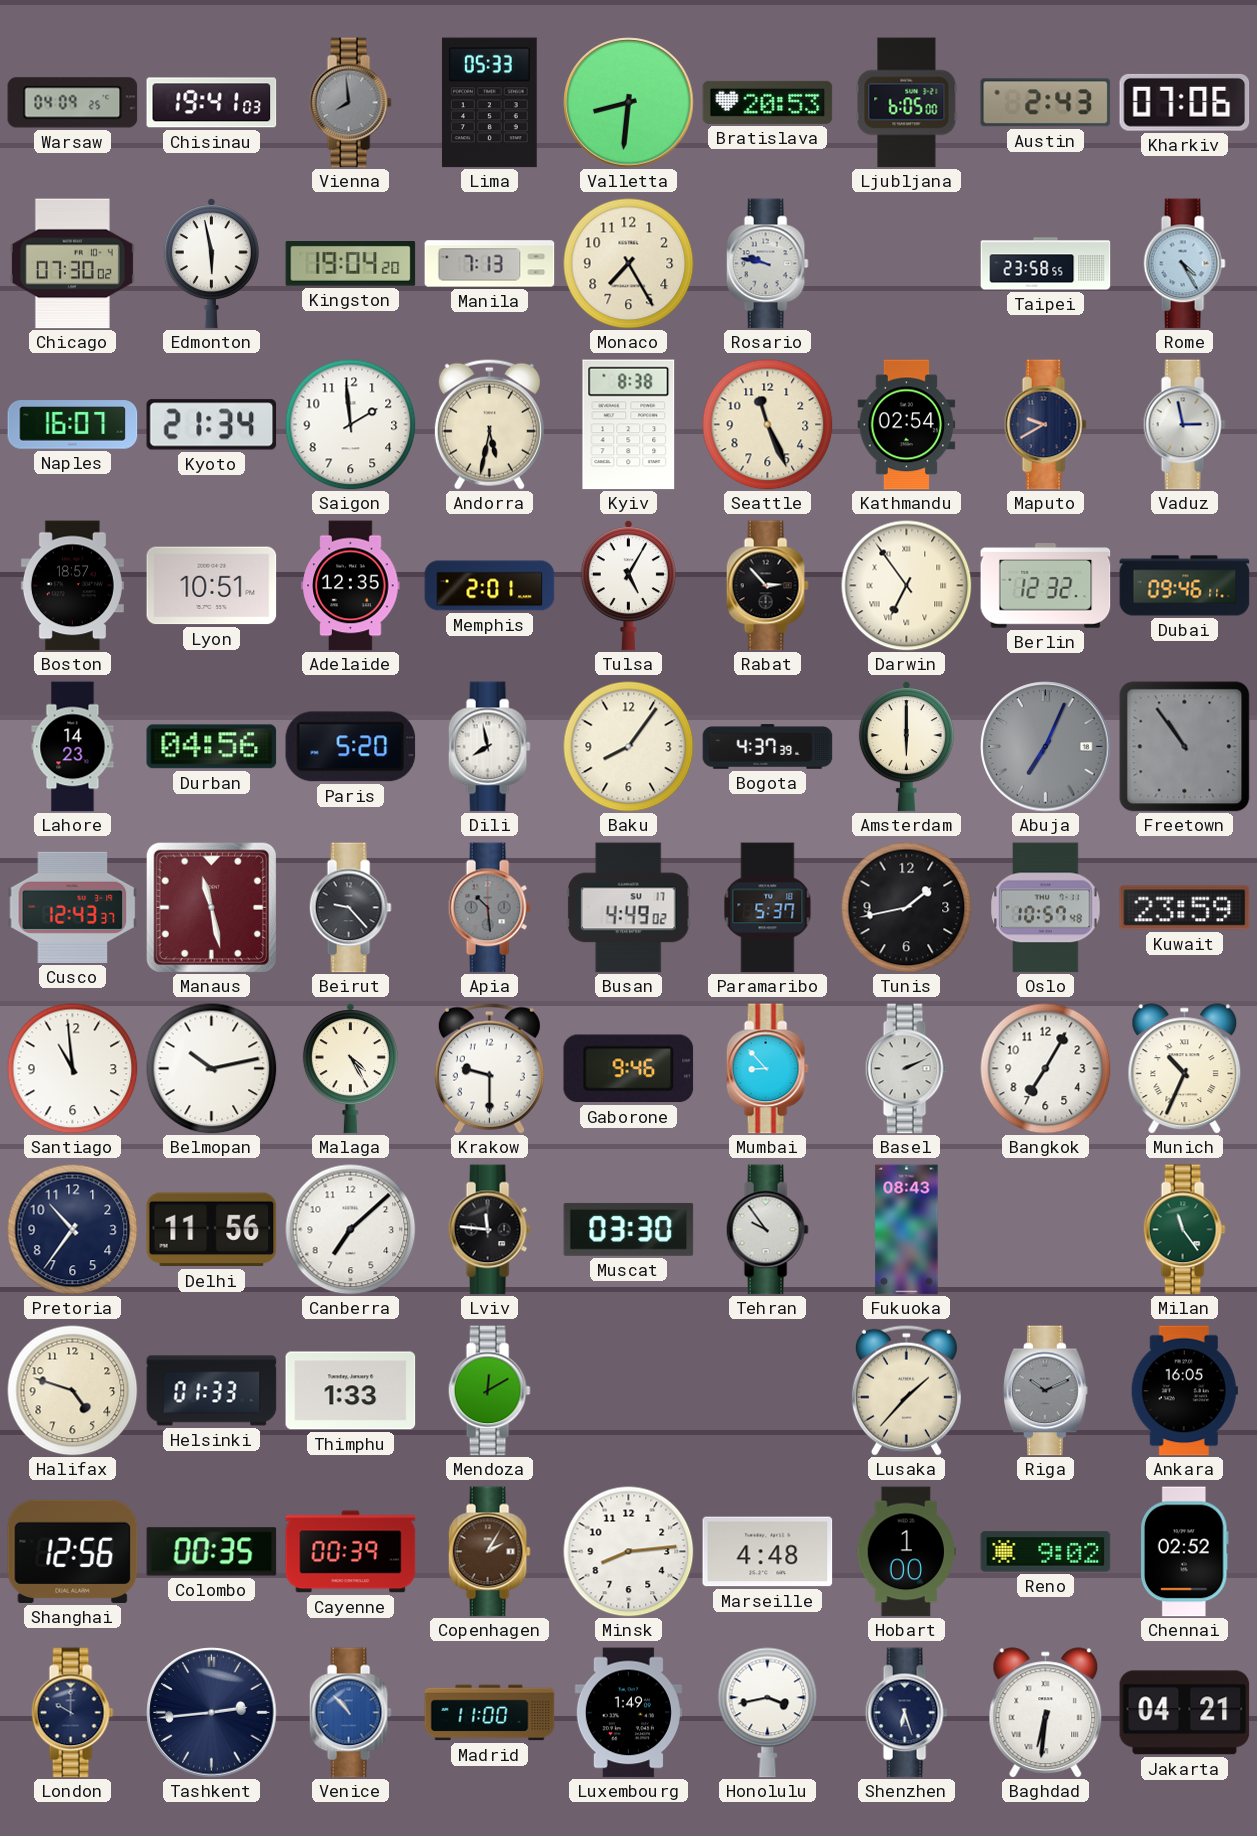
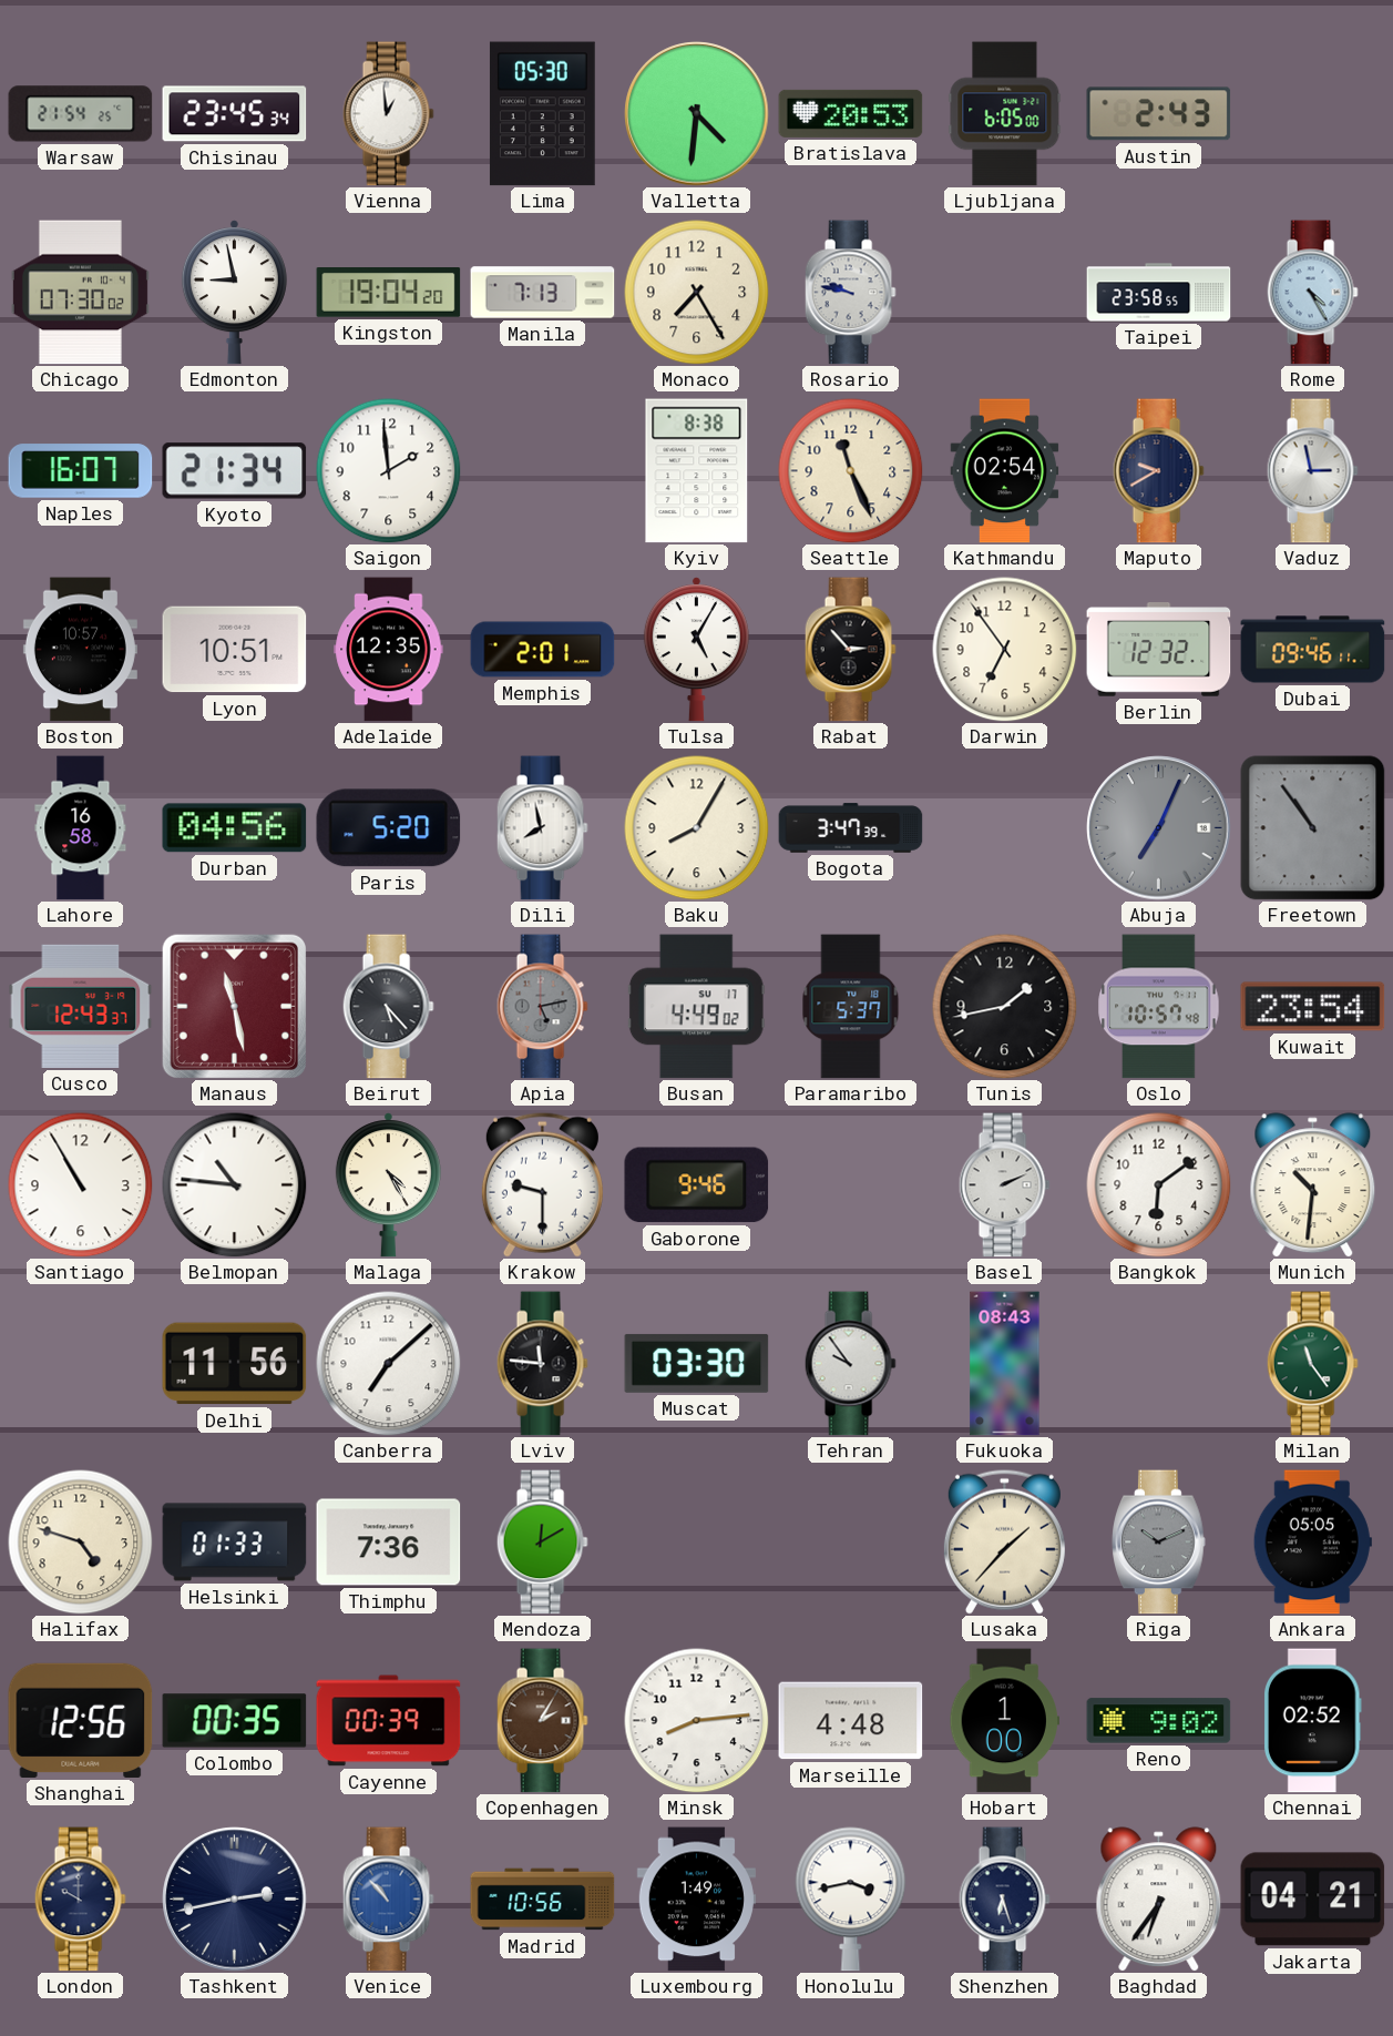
Warsaw: 04:09 -> 21:54
Chisinau: 19:41 -> 23:45
Vienna: 7:59 -> 12:59
Vienna dial: grey -> white
Lima: 05:33 -> 05:30
Valletta: 8:31 -> 4:31
Kharkiv: 07:06 -> none
Edmonton: 5:58 -> 8:58
Andorra: 5:32 -> none
Boston: 18:57 -> 10:57
Darwin numerals: Roman -> Arabic
Lahore: 14:23 -> 16:58
Baku: 8:06 -> 8:05
Bogota: 4:37 -> 3:47
Amsterdam: 6:00 -> none
Beirut: 9:23 -> 5:23
Apia: 10:29 -> 5:13
Kuwait: 23:59 -> 23:54
Santiago: 10:59 -> 10:55
Belmopan: 10:13 -> 10:46
Mumbai: 8:53 -> none
Bangkok: 7:05 -> 6:09
Munich: 10:34 -> 10:31
Pretoria: 10:36 -> none
Thimphu: 1:33 -> 7:36
Ankara: 16:05 -> 05:05
Tashkent: 2:44 -> 2:43
Madrid: 11:00 -> 10:56
Baghdad: 6:31 -> 6:36
